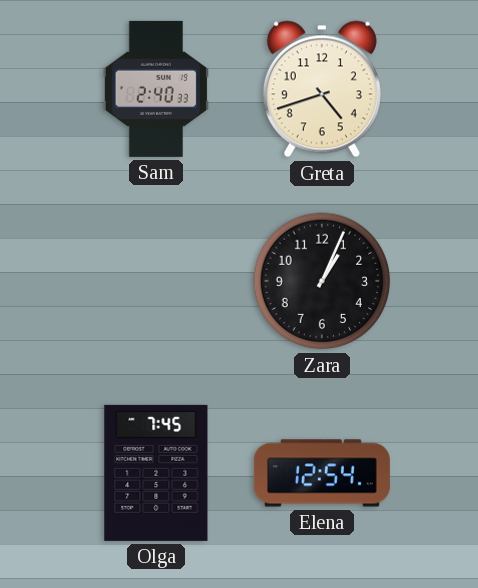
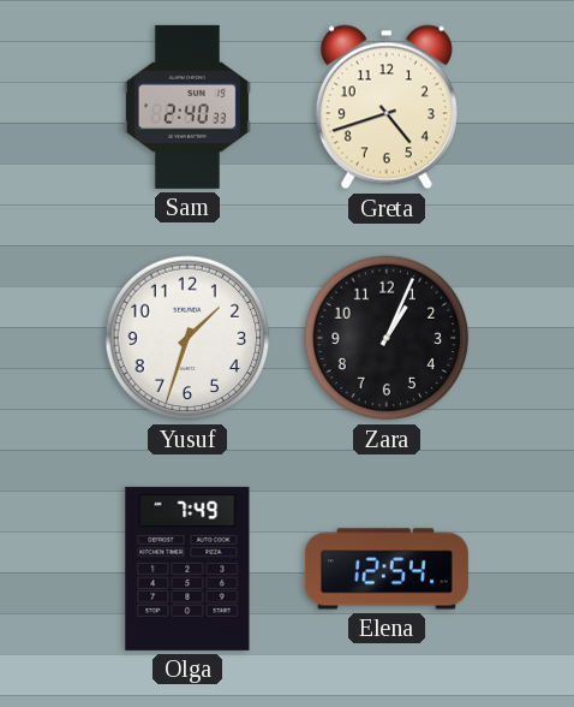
Yusuf: none -> 1:33
Olga: 7:45 -> 7:49
